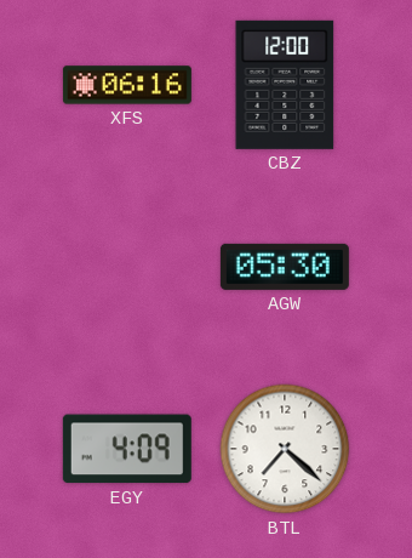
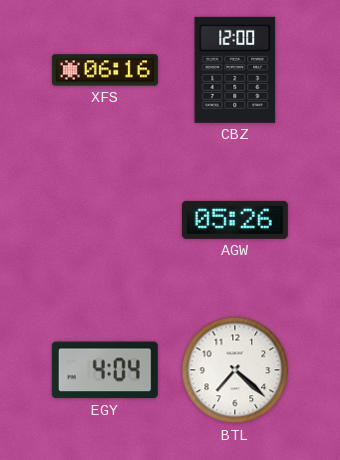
AGW: 05:30 -> 05:26
EGY: 4:09 -> 4:04
